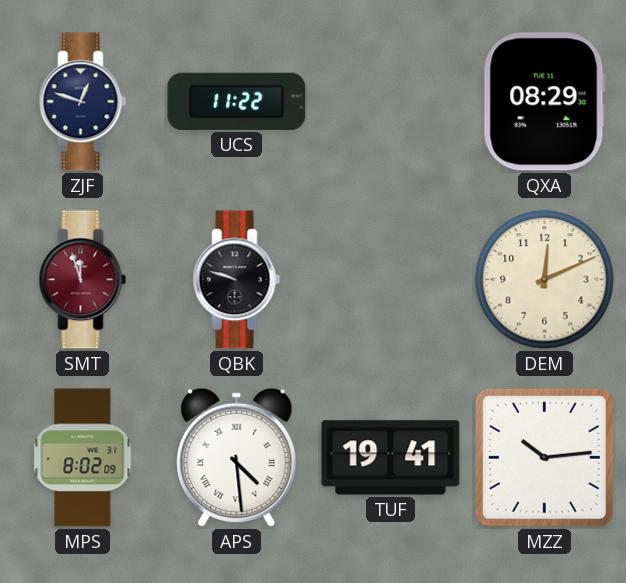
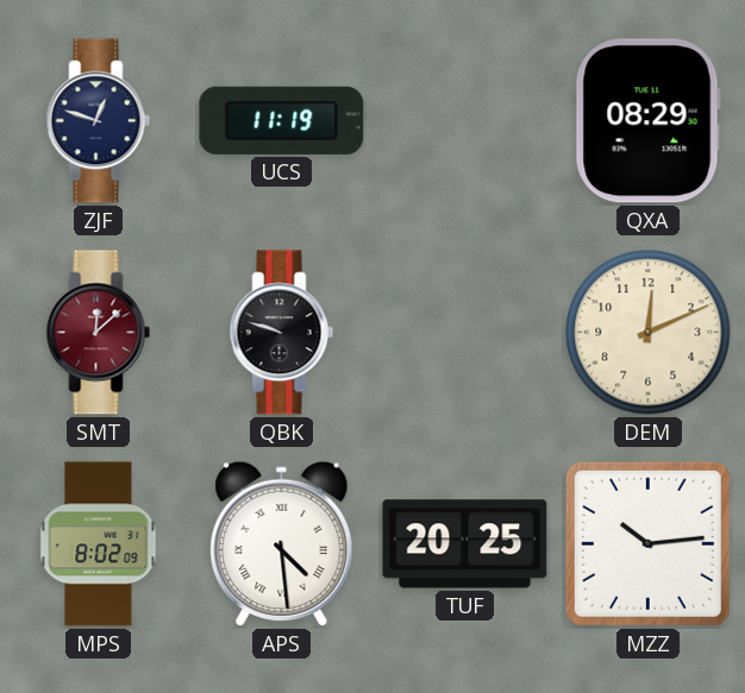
UCS: 11:22 -> 11:19
SMT: 11:57 -> 12:08
TUF: 19:41 -> 20:25
